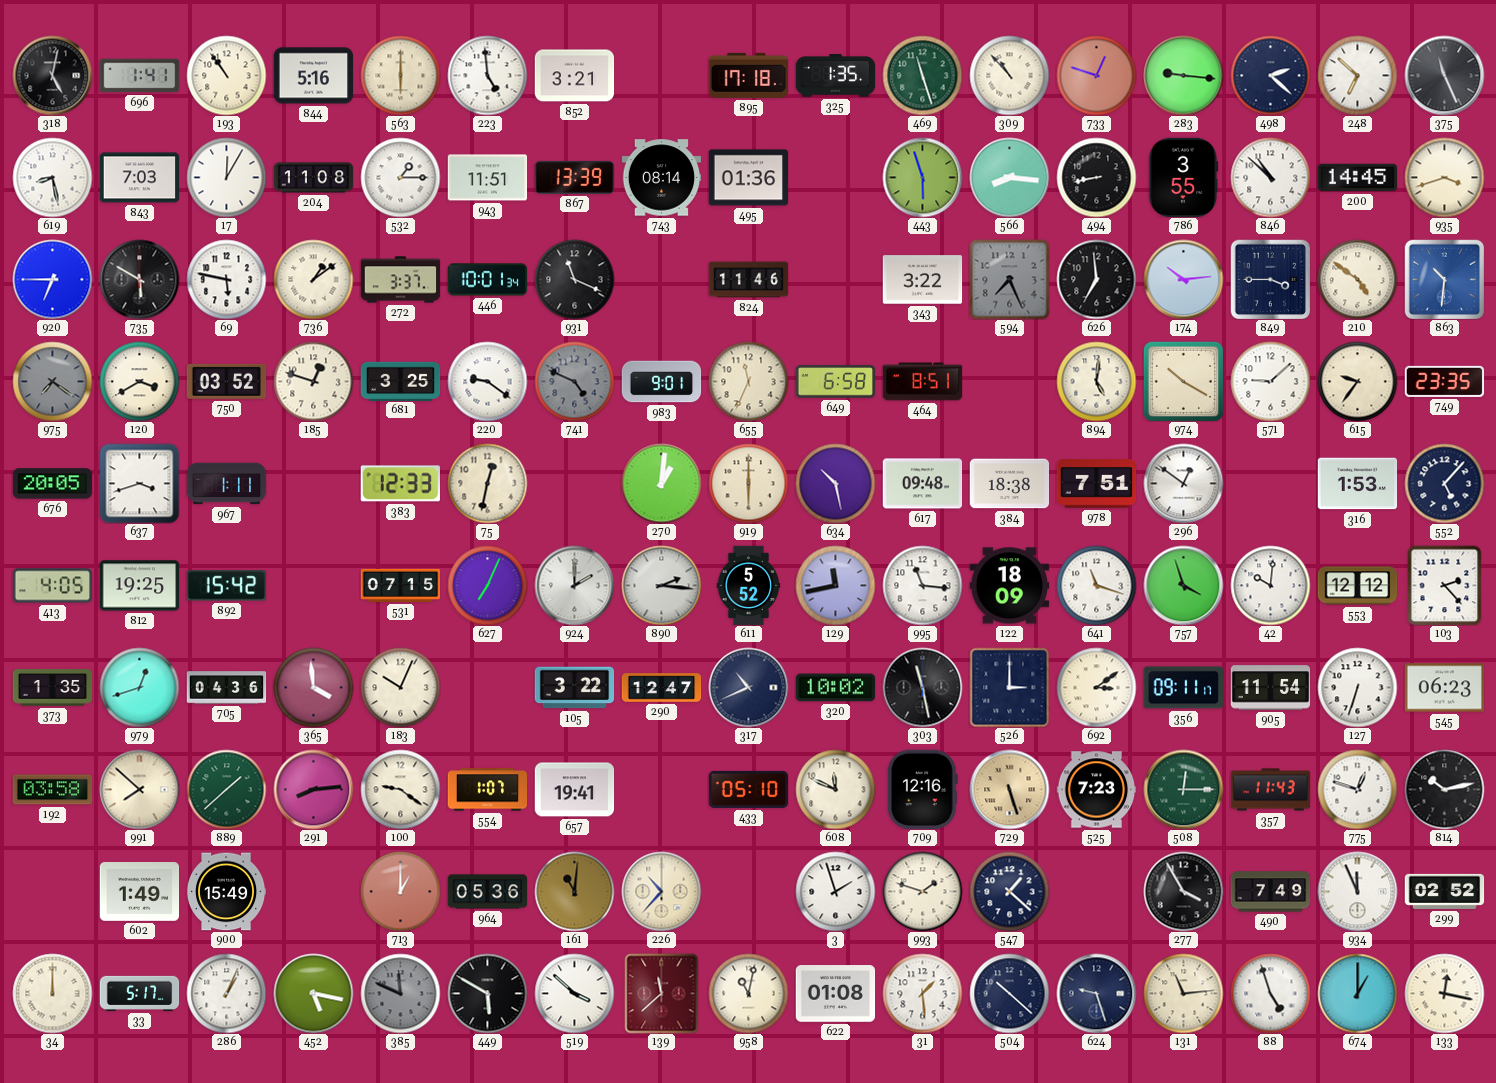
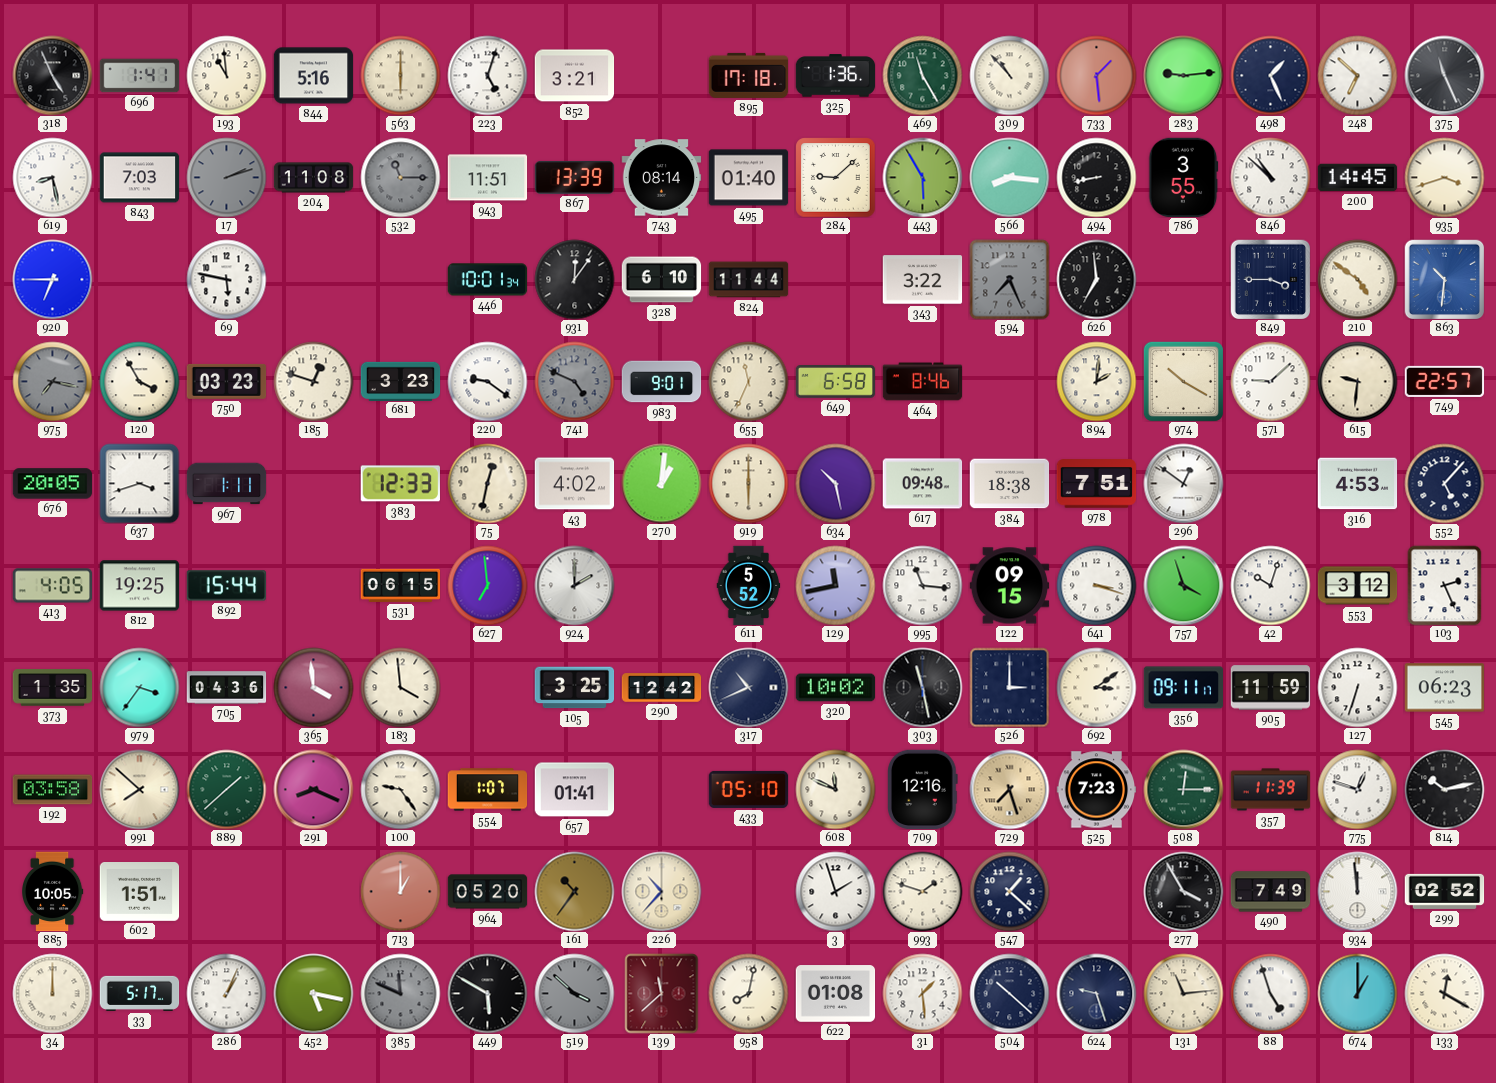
318: 5:02 -> 4:56
193: 10:54 -> 10:59
223: 4:59 -> 5:03
325: 1:35 -> 1:36
469: 11:27 -> 11:25
733: 12:48 -> 1:29
283: 9:16 -> 9:14
498: 2:22 -> 1:26
17: 12:05 -> 2:12
17 dial: white -> grey
532: 1:15 -> 11:15
532 dial: white -> grey
495: 01:36 -> 01:40
284: none -> 9:08
443: 5:57 -> 5:55
735: 5:50 -> none
736: 1:09 -> none
272: 3:37 -> none
931: 11:19 -> 12:06
328: none -> 6:10
824: 11:46 -> 11:44
174: 10:14 -> none
975: 7:21 -> 7:17
120: 3:40 -> 3:55
750: 03:52 -> 03:23
681: 3:25 -> 3:23
464: 8:51 -> 8:46
894: 5:01 -> 2:01
615: 9:36 -> 9:31
749: 23:35 -> 22:57
43: none -> 4:02
316: 1:53 -> 4:53
892: 15:42 -> 15:44
531: 07:15 -> 06:15
627: 7:04 -> 6:59
890: 2:16 -> none
122: 18:09 -> 09:15
641: 11:18 -> 3:18
42: 10:01 -> 10:03
553: 12:12 -> 3:12
103: 2:23 -> 2:26
979: 12:42 -> 3:36
183: 10:04 -> 3:59
105: 3:22 -> 3:25
290: 12:47 -> 12:42
905: 11:54 -> 11:59
291: 8:14 -> 8:19
100: 9:21 -> 9:24
657: 19:41 -> 01:41
729: 5:27 -> 7:27
357: 11:43 -> 11:39
885: none -> 10:05
602: 1:49 -> 1:51
900: 15:49 -> none
964: 05:36 -> 05:20
161: 11:01 -> 10:36
934: 11:56 -> 11:59
519 dial: white -> grey
958: 11:02 -> 8:02
133: 12:17 -> 12:20
